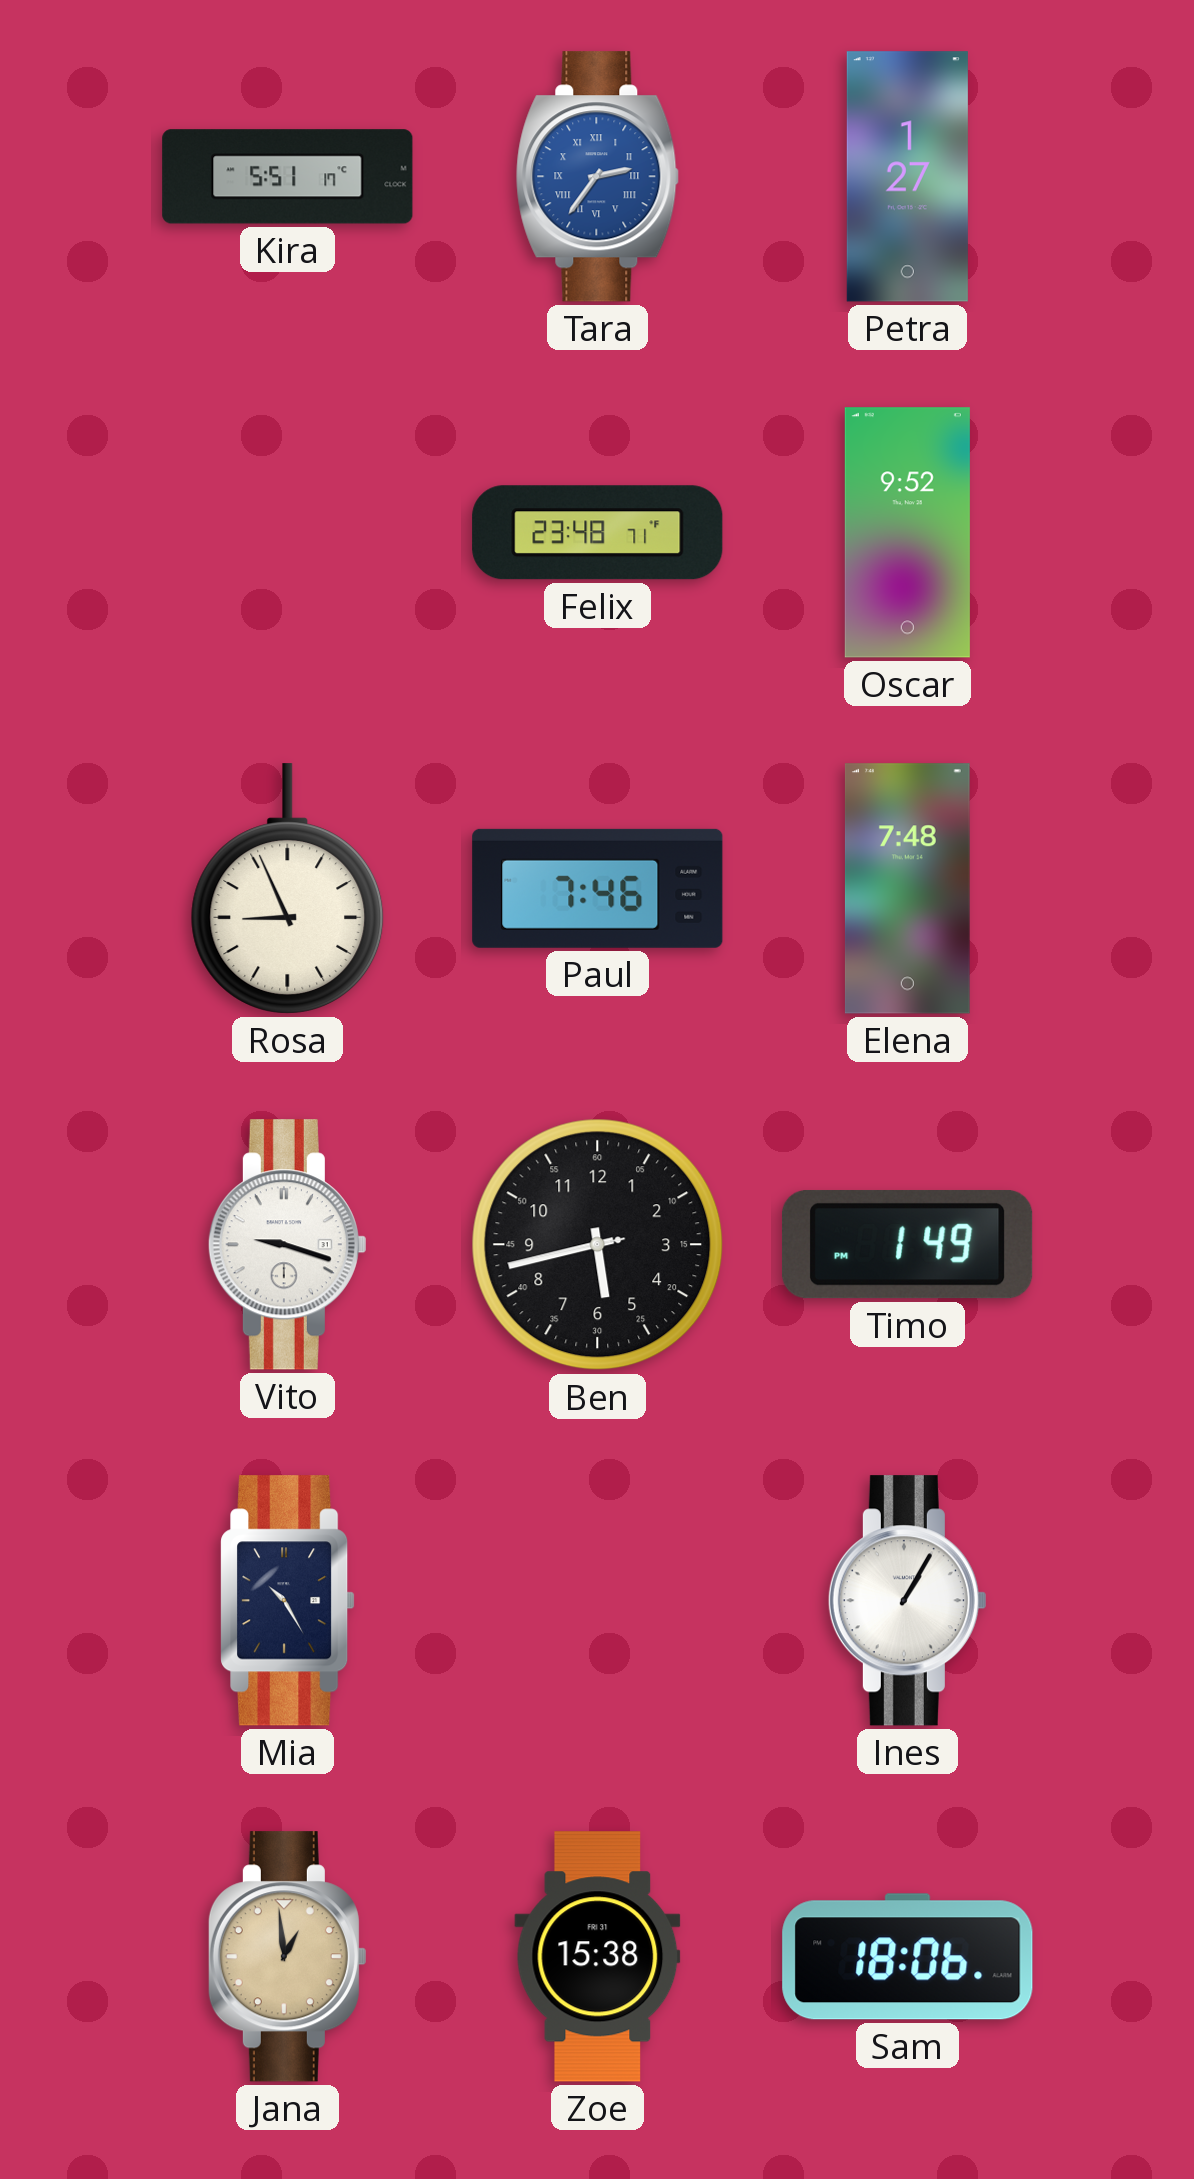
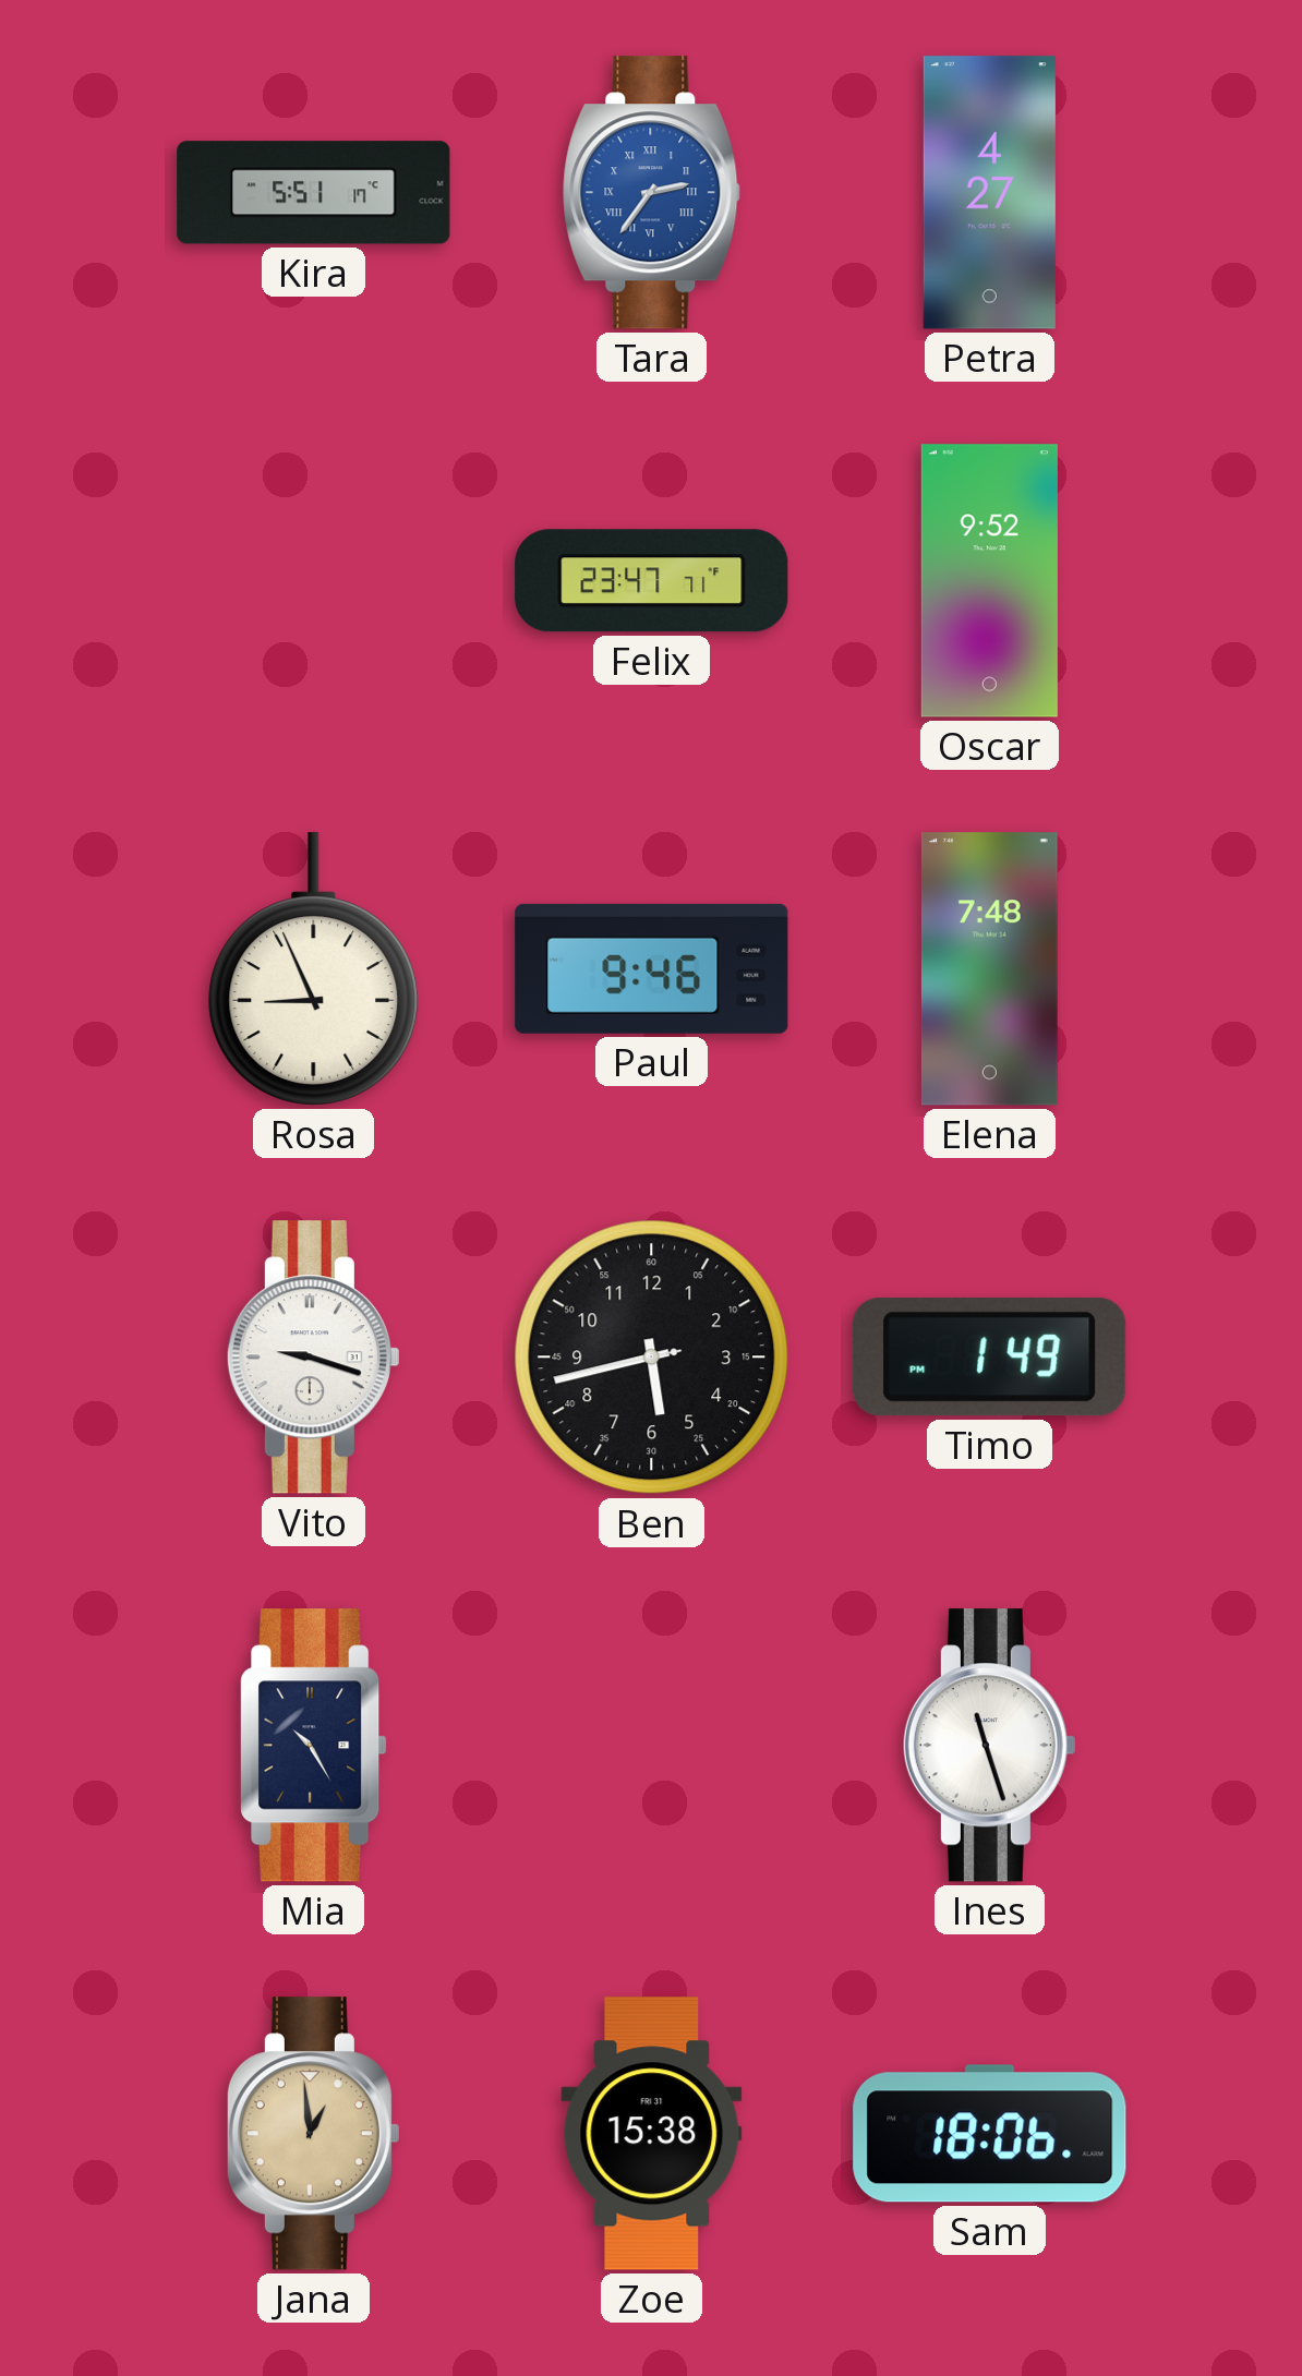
Petra: 1:27 -> 4:27
Felix: 23:48 -> 23:47
Paul: 7:46 -> 9:46
Ines: 1:05 -> 11:27
